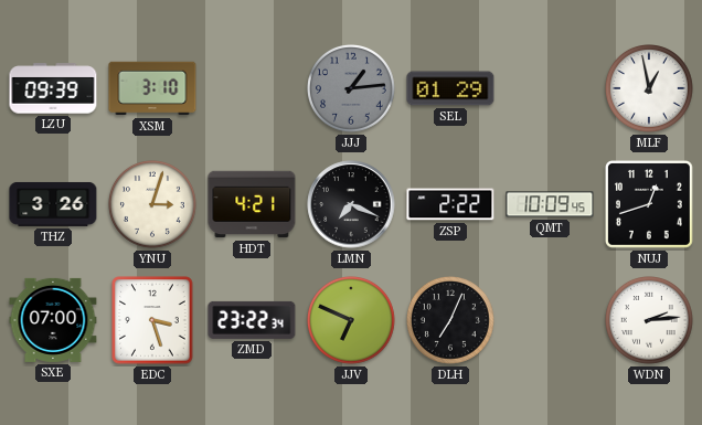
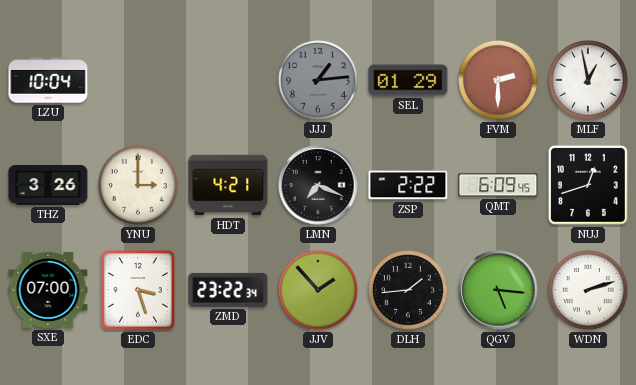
LZU: 09:39 -> 10:04
XSM: 3:10 -> none
FVM: none -> 2:30
YNU: 3:03 -> 3:00
QMT: 10:09 -> 6:09
JJV: 6:49 -> 1:53
DLH: 7:04 -> 1:44
QGV: none -> 5:16
WDN: 2:14 -> 2:12
